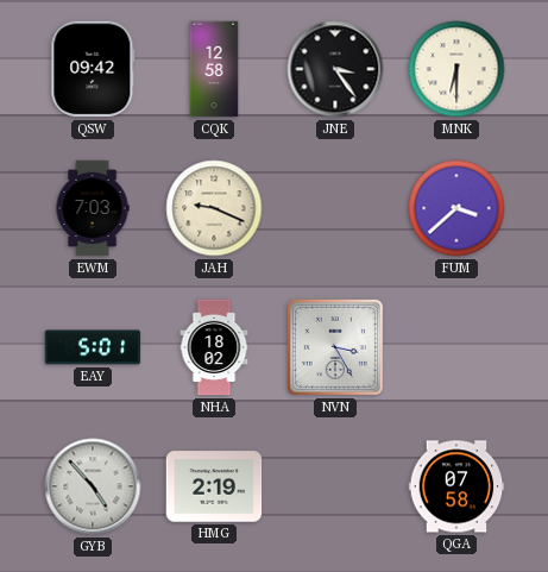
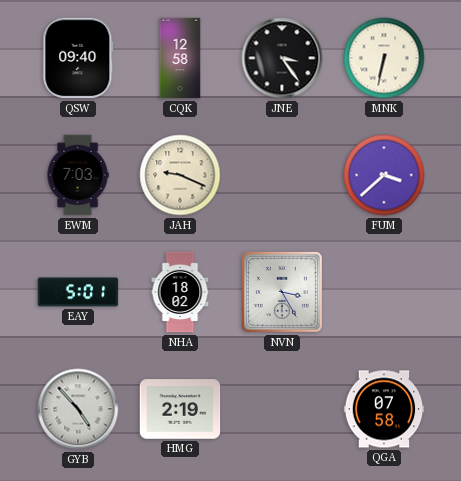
QSW: 09:42 -> 09:40
MNK: 6:30 -> 6:32
